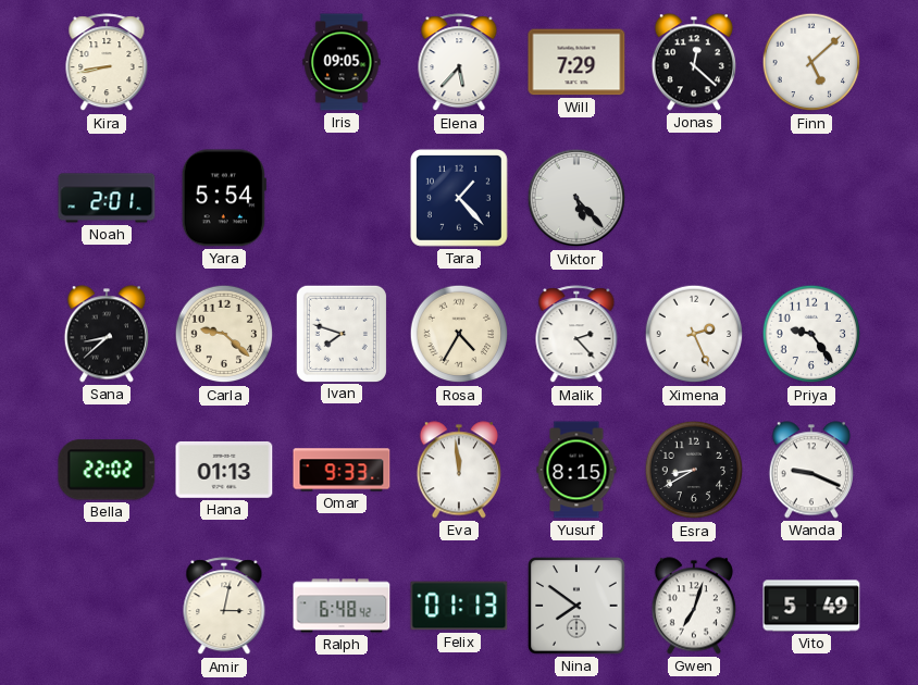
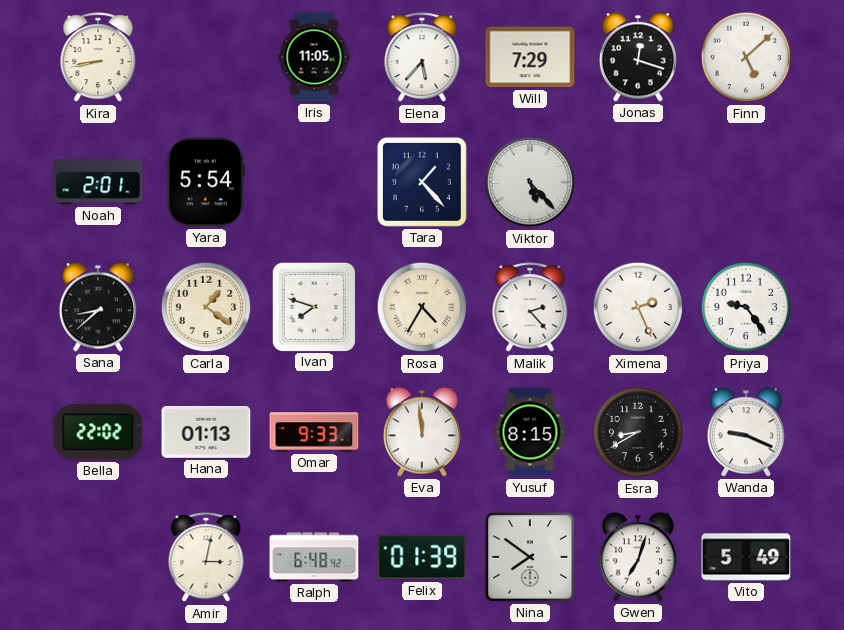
Iris: 09:05 -> 11:05
Jonas: 12:22 -> 12:18
Carla: 9:22 -> 1:21
Felix: 01:13 -> 01:39
